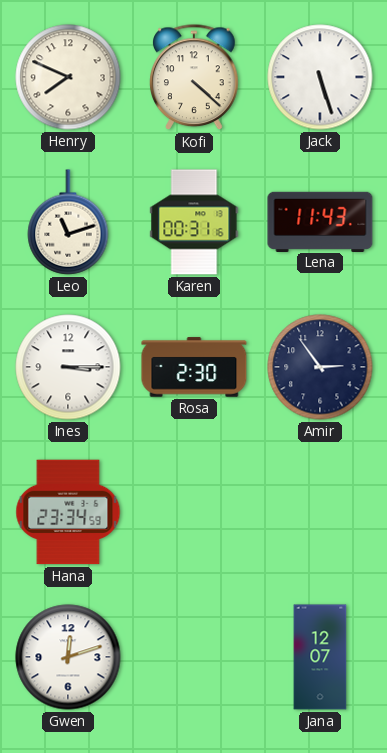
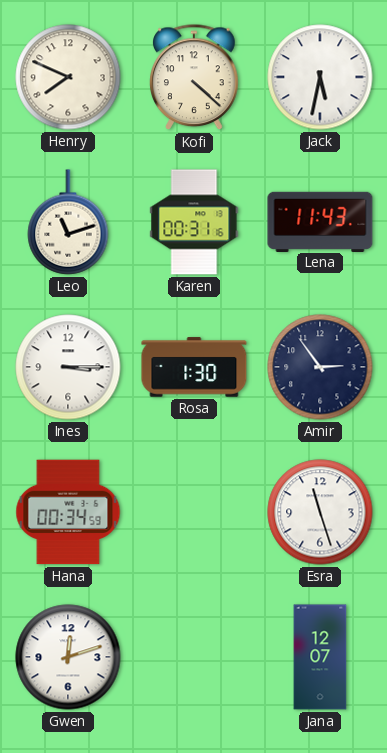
Jack: 5:27 -> 5:32
Rosa: 2:30 -> 1:30
Hana: 23:34 -> 00:34
Esra: none -> 11:27
